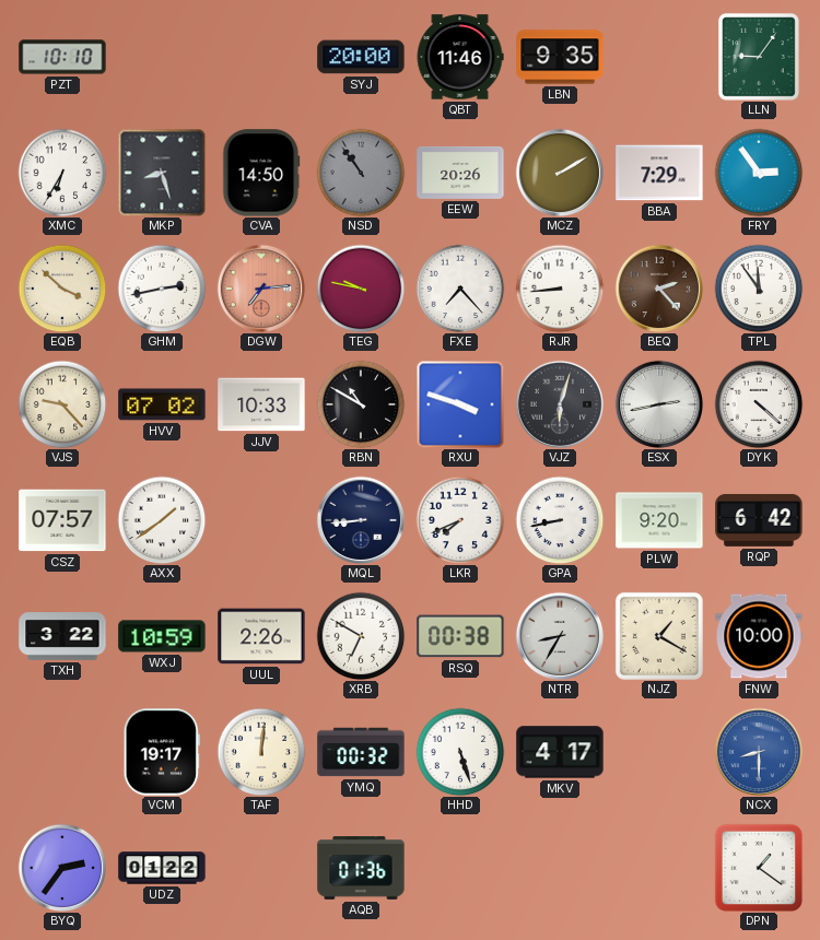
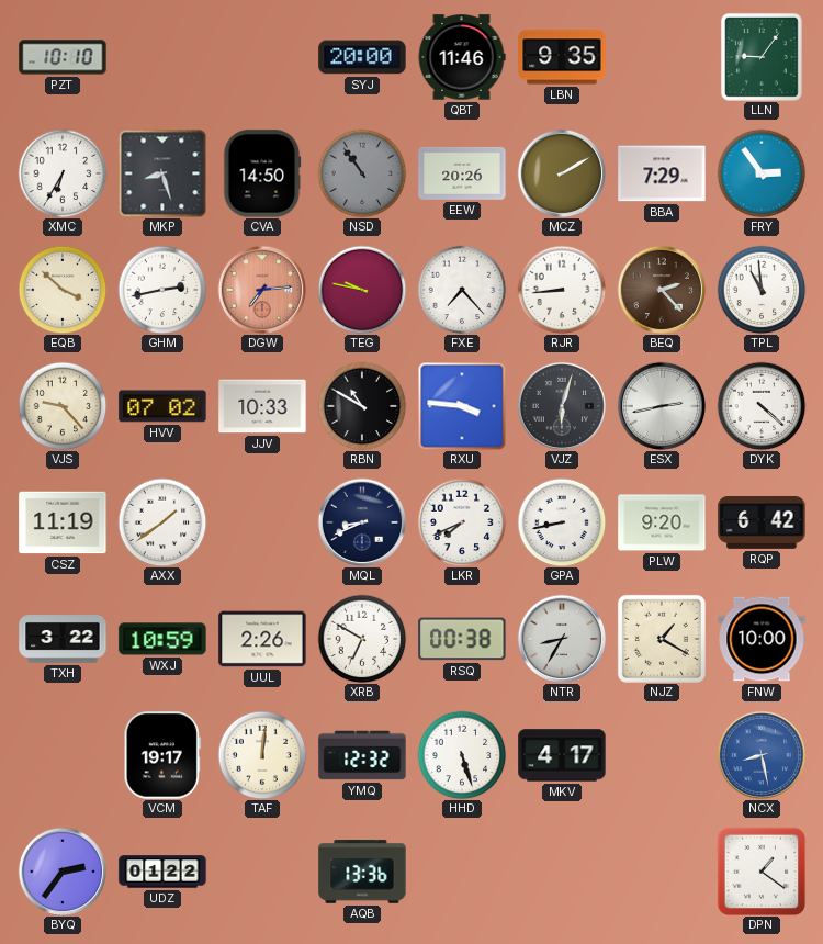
TPL: 11:54 -> 10:59
RXU: 3:48 -> 3:46
CSZ: 07:57 -> 11:19
MQL: 8:44 -> 8:41
YMQ: 00:32 -> 12:32
NCX: 8:30 -> 8:28
AQB: 01:36 -> 13:36
